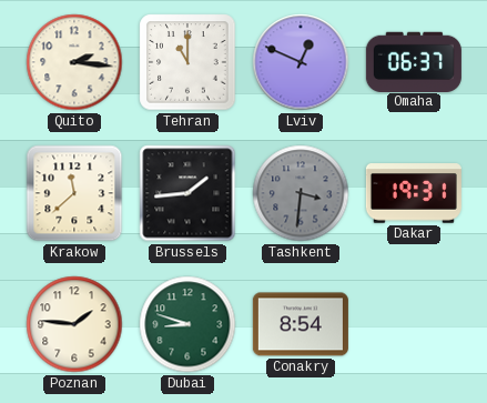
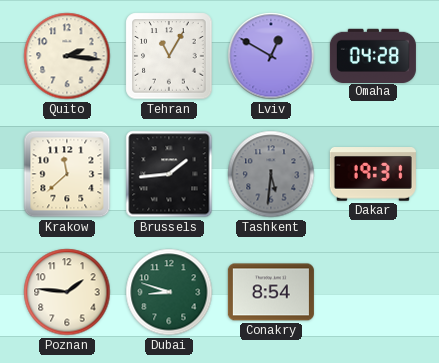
Tehran: 11:00 -> 11:05
Lviv: 12:49 -> 12:50
Omaha: 06:37 -> 04:28
Tashkent: 3:31 -> 5:31
